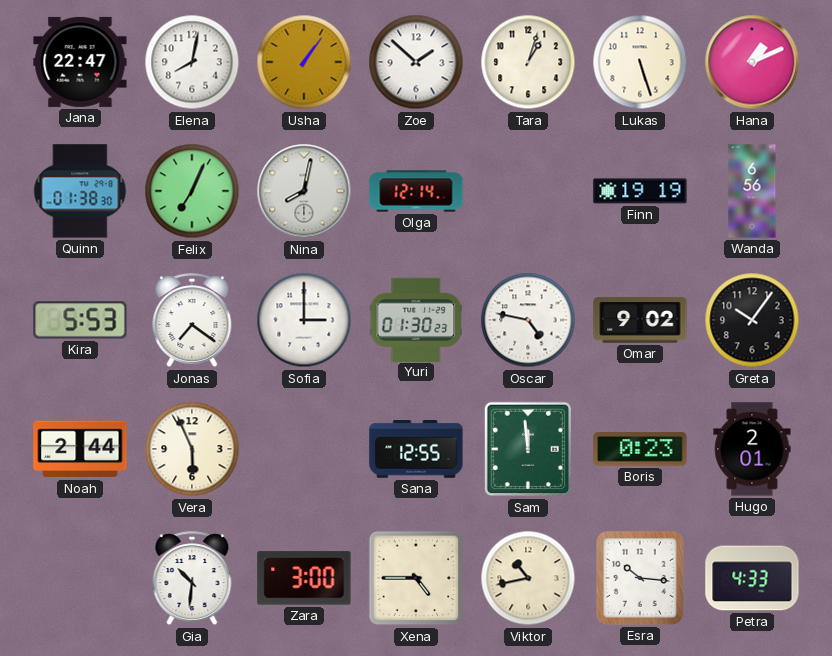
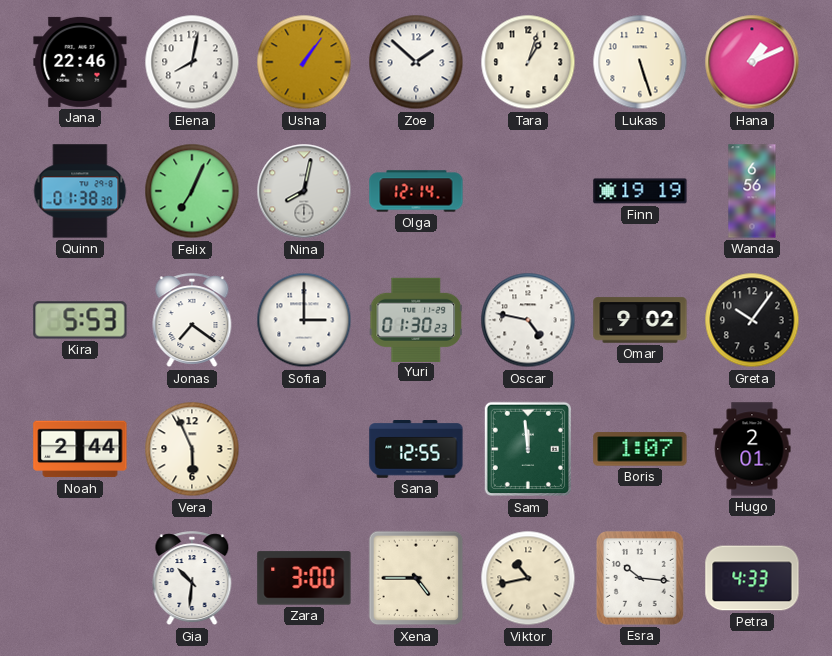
Jana: 22:47 -> 22:46
Boris: 0:23 -> 1:07
